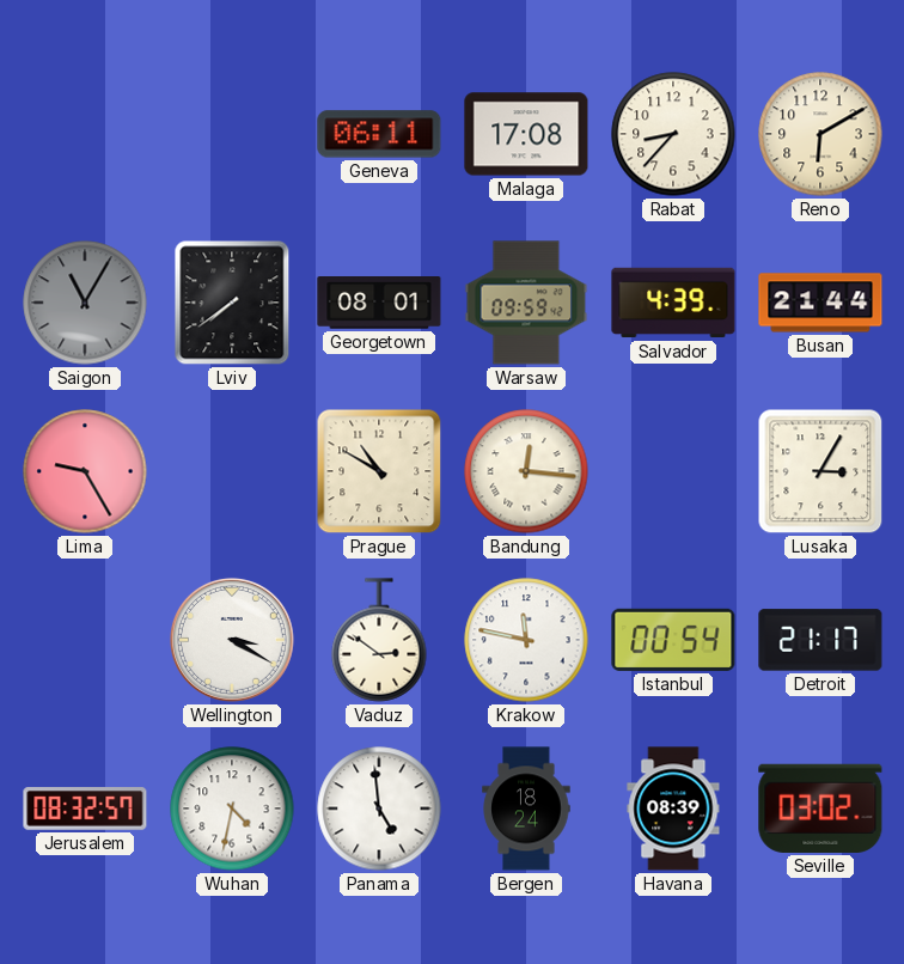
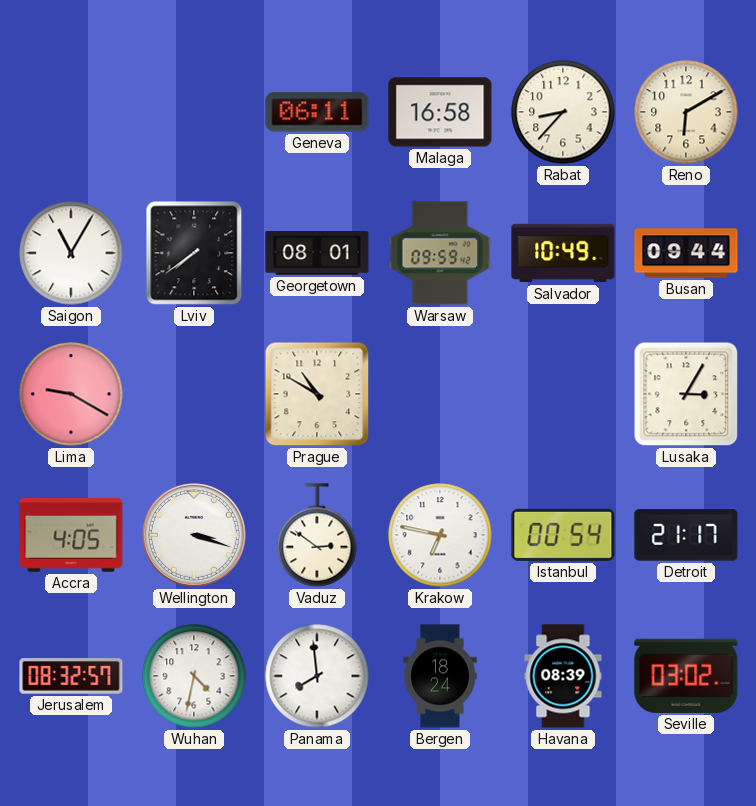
Malaga: 17:08 -> 16:58
Saigon dial: grey -> white
Salvador: 4:39 -> 10:49
Busan: 21:44 -> 09:44
Lima: 9:25 -> 9:20
Bandung: 12:16 -> none
Accra: none -> 4:05
Wellington: 3:20 -> 3:18
Krakow: 11:47 -> 6:47
Panama: 4:59 -> 7:59
